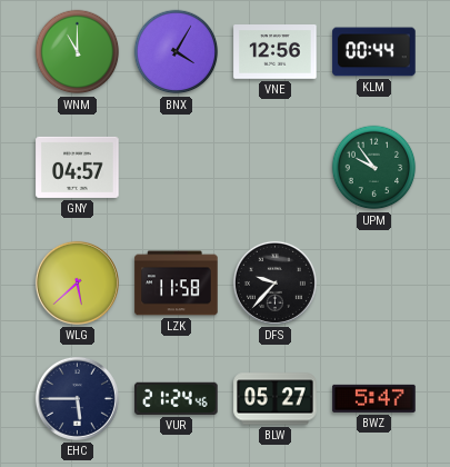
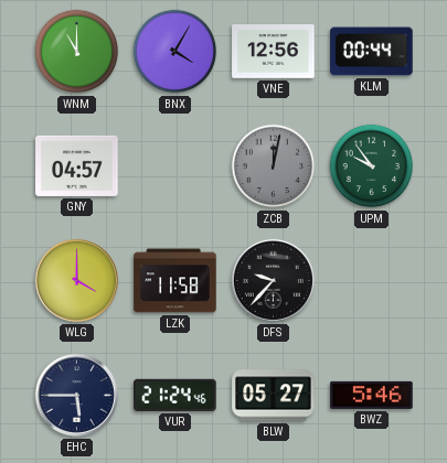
ZCB: none -> 12:02
WLG: 5:38 -> 4:00
BWZ: 5:47 -> 5:46
